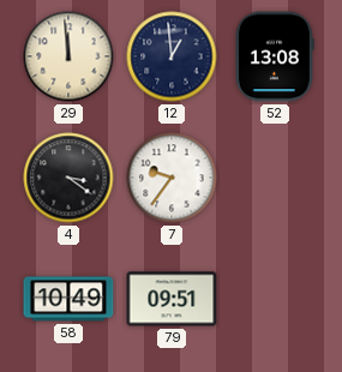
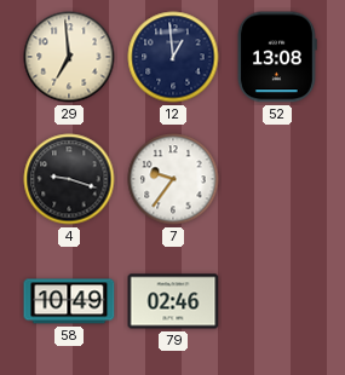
29: 11:59 -> 6:59
4: 3:21 -> 9:18
79: 09:51 -> 02:46
